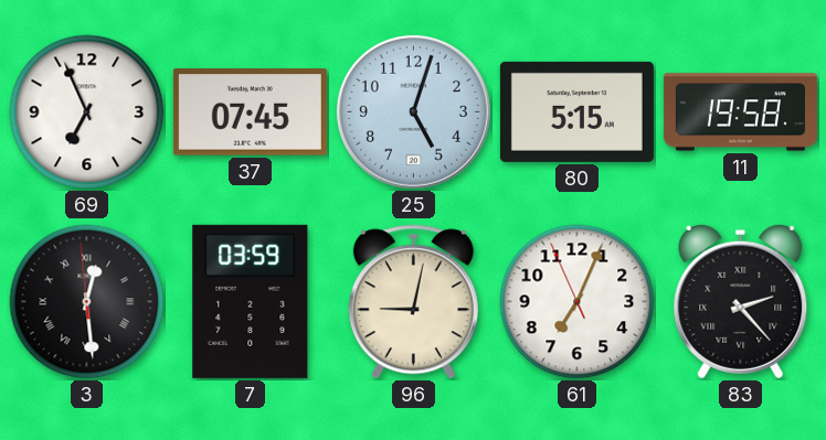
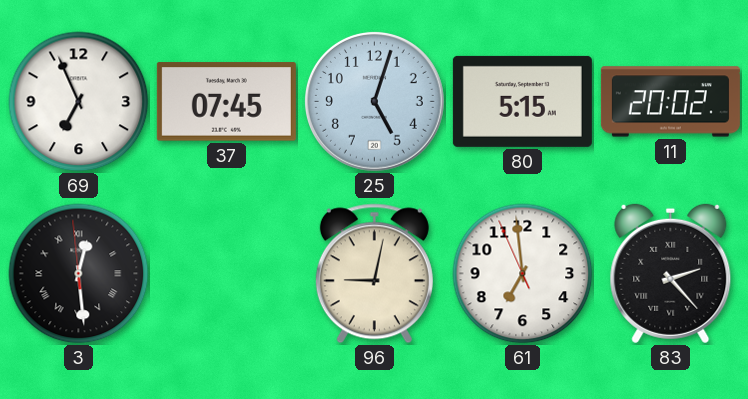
11: 19:58 -> 20:02
7: 03:59 -> none
61: 7:03 -> 6:58
